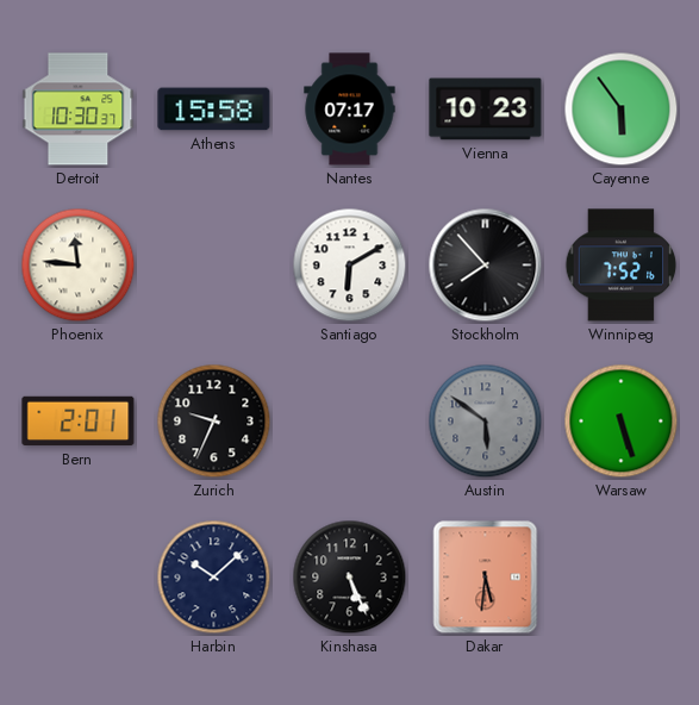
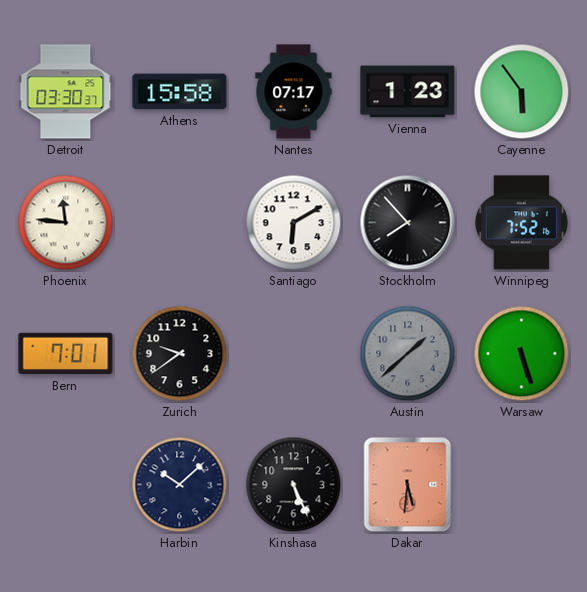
Detroit: 10:30 -> 03:30
Vienna: 10:23 -> 1:23
Bern: 2:01 -> 7:01
Zurich: 9:34 -> 9:39
Austin: 5:51 -> 1:38
